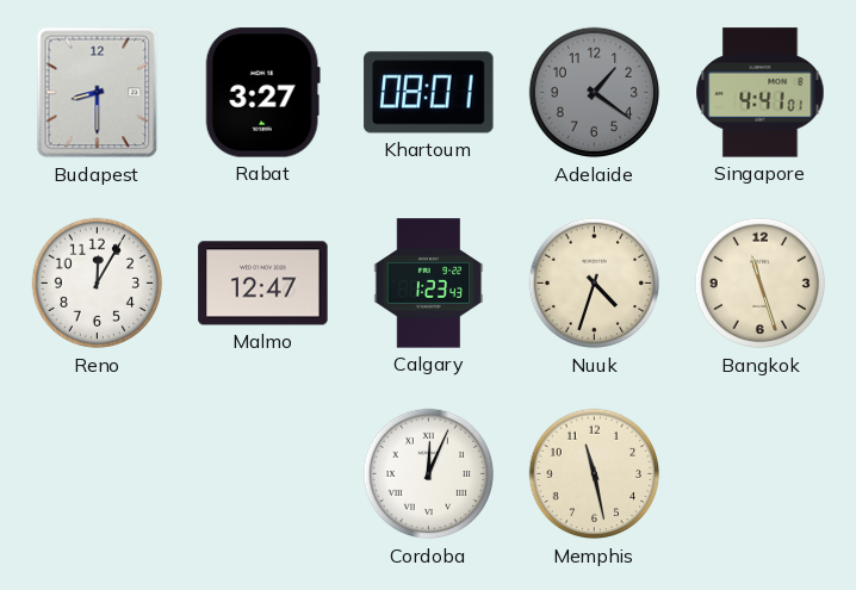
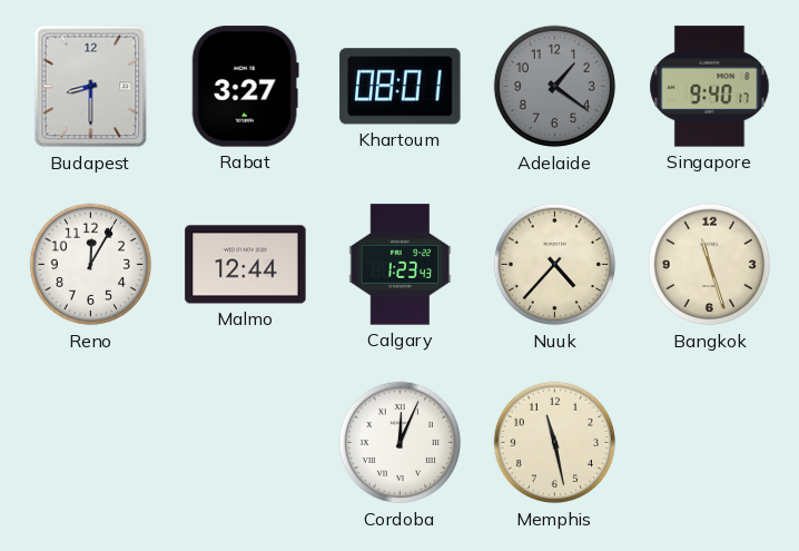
Singapore: 4:41 -> 9:40
Malmo: 12:47 -> 12:44
Nuuk: 4:33 -> 4:37
